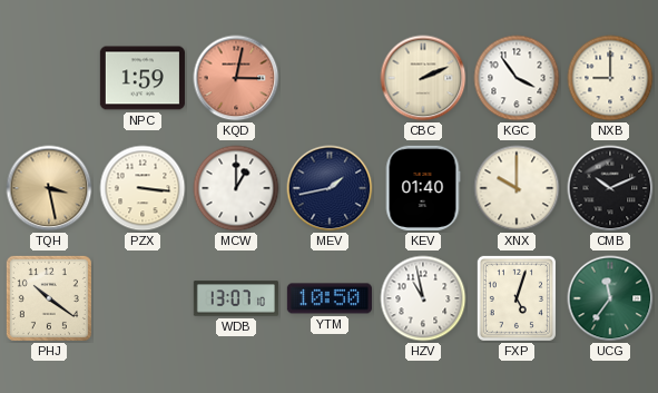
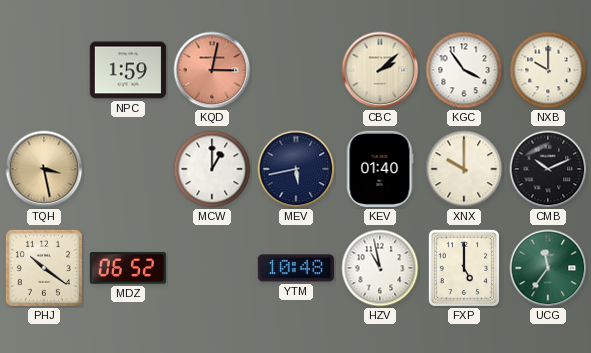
CBC: 2:11 -> 2:08
NXB: 9:00 -> 10:00
PZX: 3:16 -> none
MEV: 1:43 -> 5:43
MDZ: none -> 06:52
WDB: 13:07 -> none
YTM: 10:50 -> 10:48
FXP: 5:03 -> 5:00
